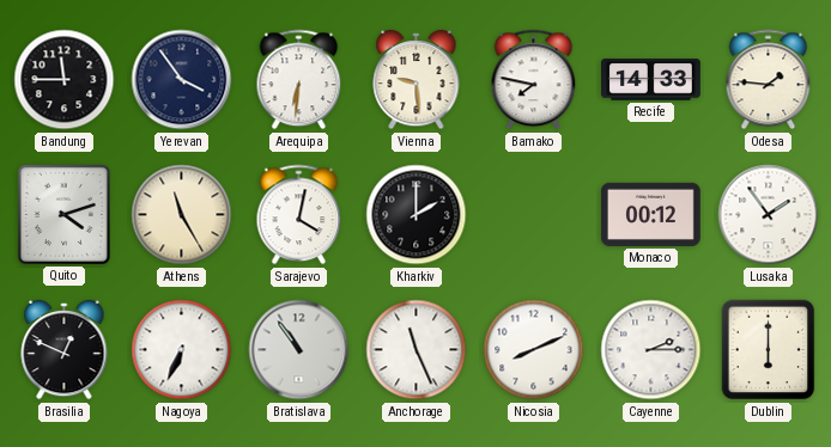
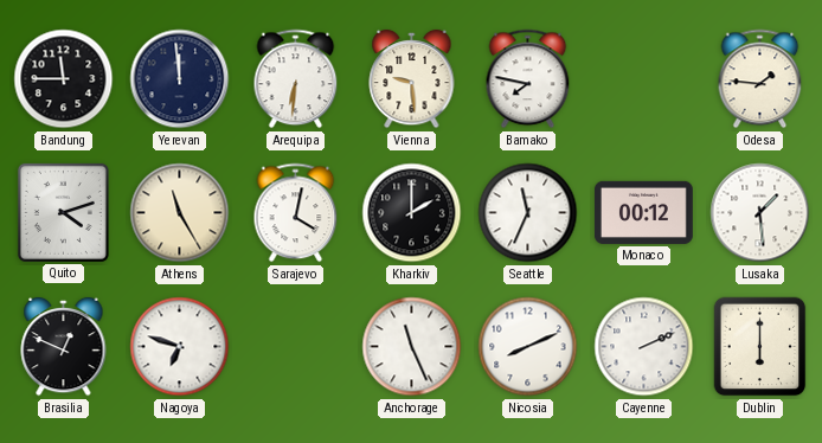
Yerevan: 3:54 -> 11:59
Recife: 14:33 -> none
Seattle: none -> 11:34
Lusaka: 1:54 -> 1:29
Nagoya: 6:34 -> 6:48
Bratislava: 10:54 -> none
Cayenne: 2:15 -> 2:11
